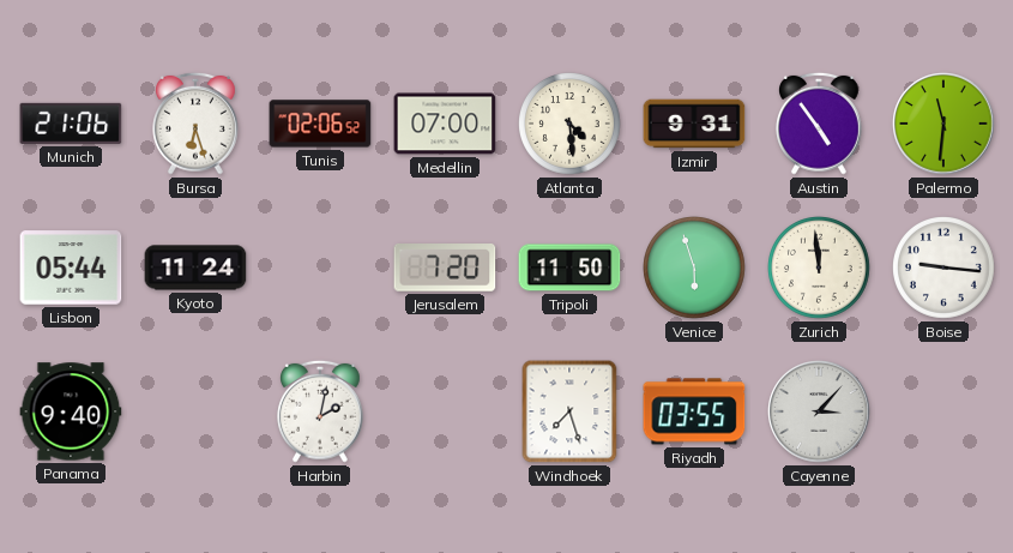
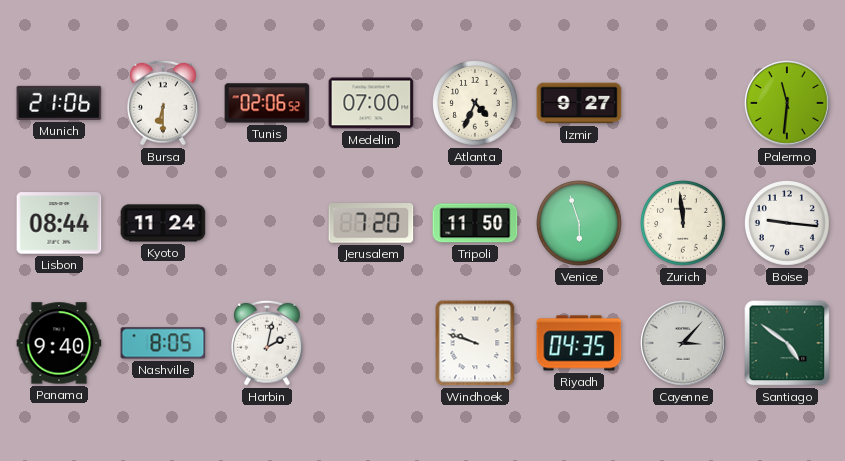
Bursa: 6:27 -> 6:30
Atlanta: 4:29 -> 4:34
Izmir: 9:31 -> 9:27
Austin: 4:54 -> none
Lisbon: 05:44 -> 08:44
Nashville: none -> 8:05
Windhoek: 7:27 -> 9:48
Riyadh: 03:55 -> 04:35
Santiago: none -> 4:51
